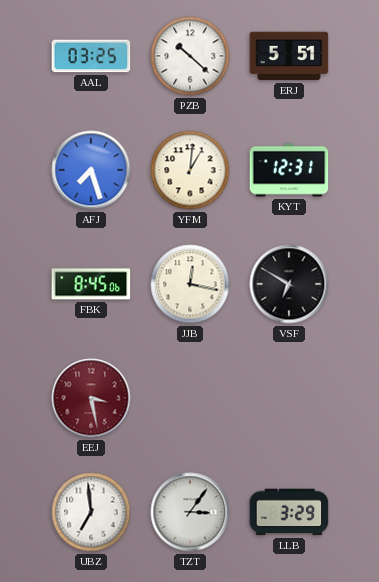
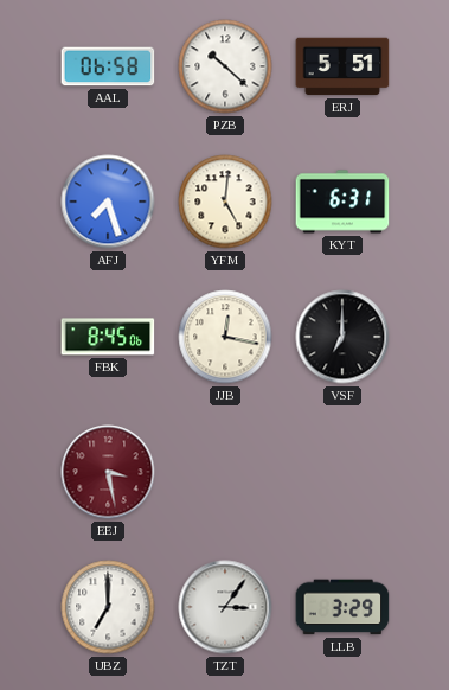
AAL: 03:25 -> 06:58
YFM: 1:01 -> 5:01
KYT: 12:31 -> 6:31
VSF: 6:50 -> 7:00
UBZ: 6:59 -> 7:00
